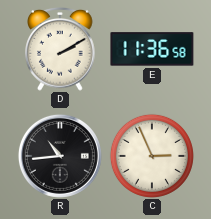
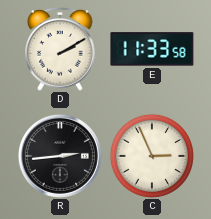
E: 11:36 -> 11:33
R: 10:44 -> 2:44
